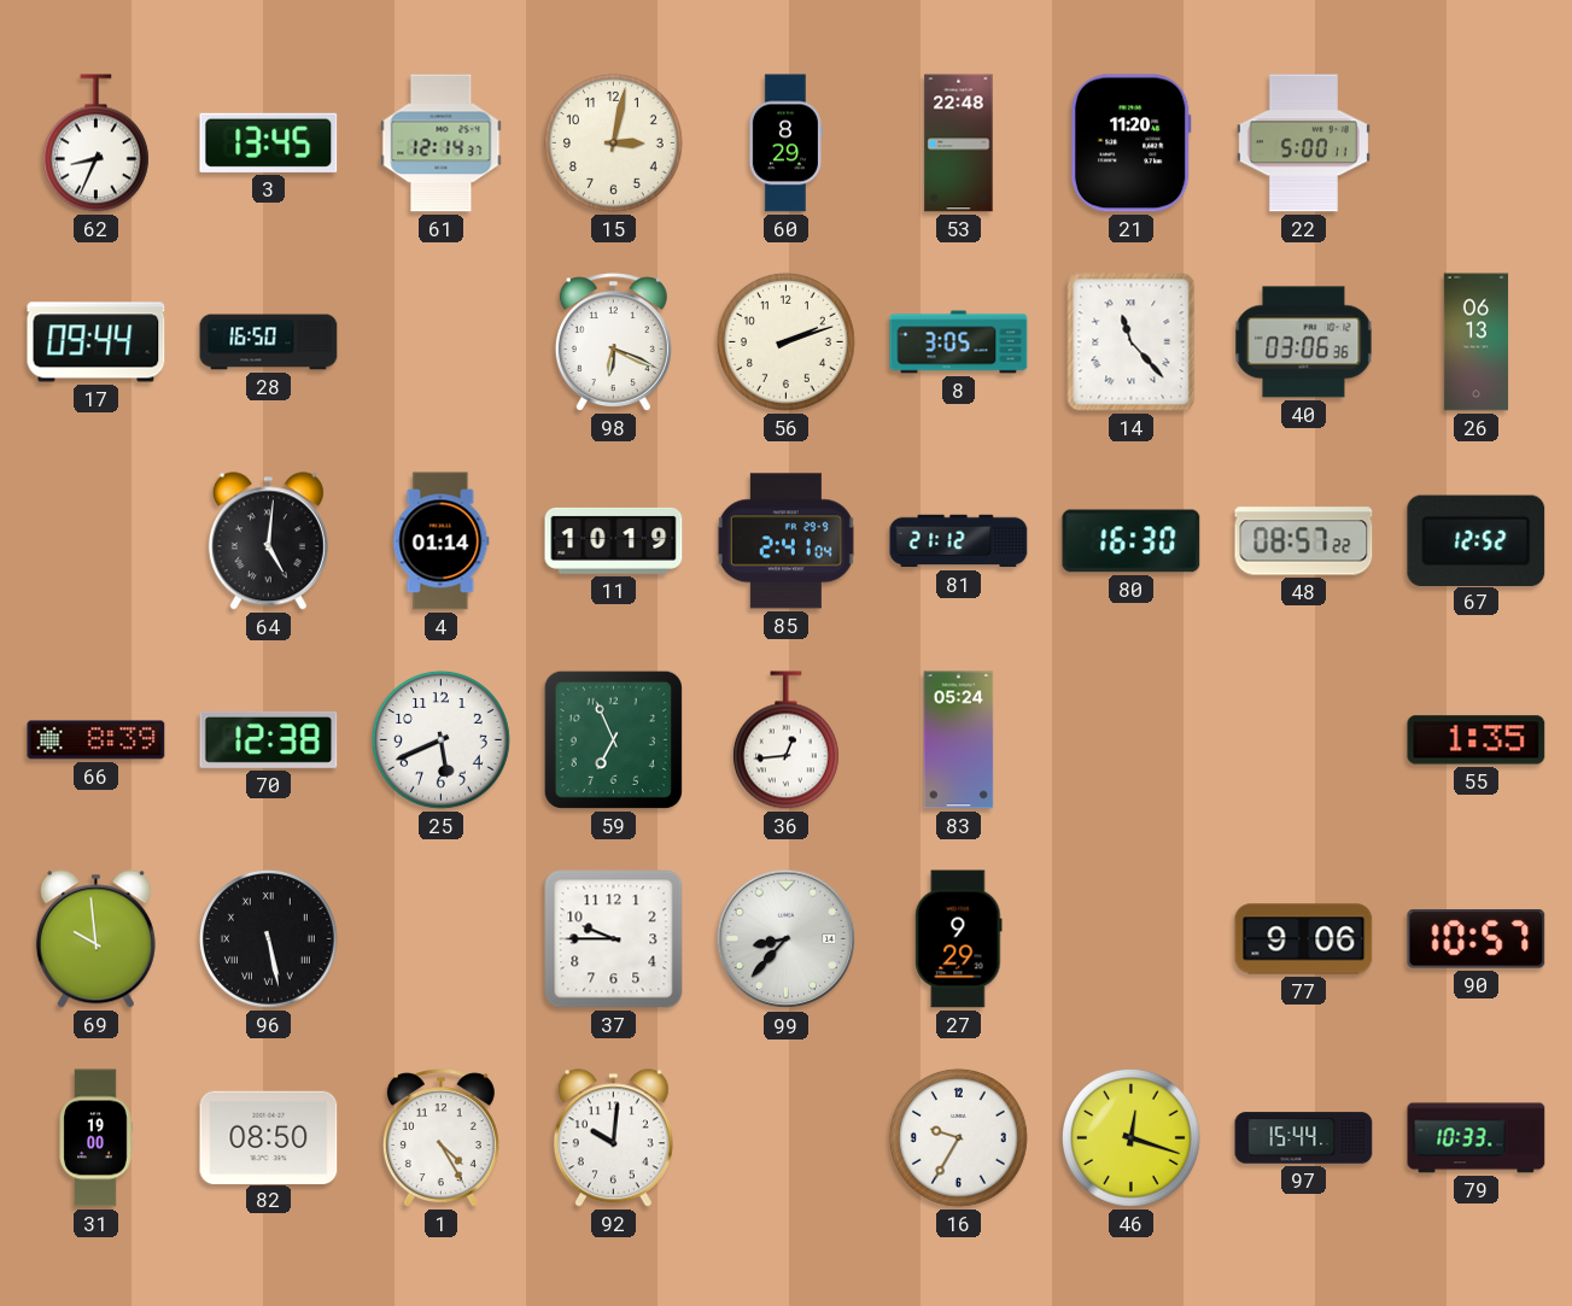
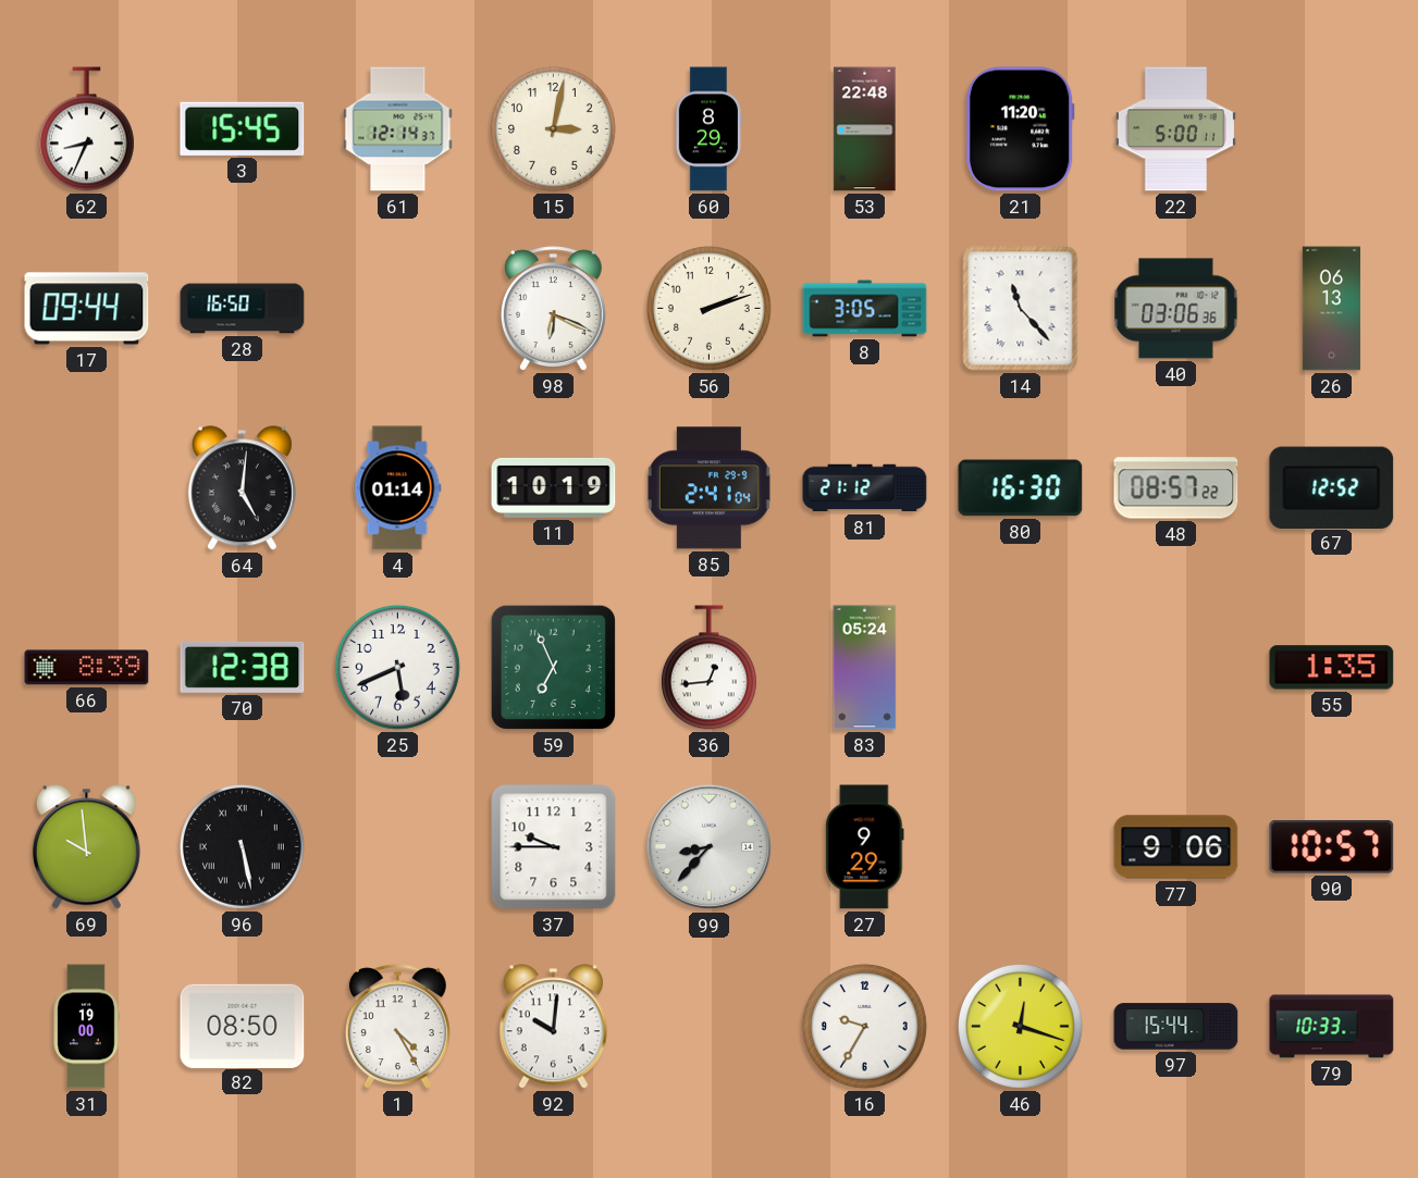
3: 13:45 -> 15:45
